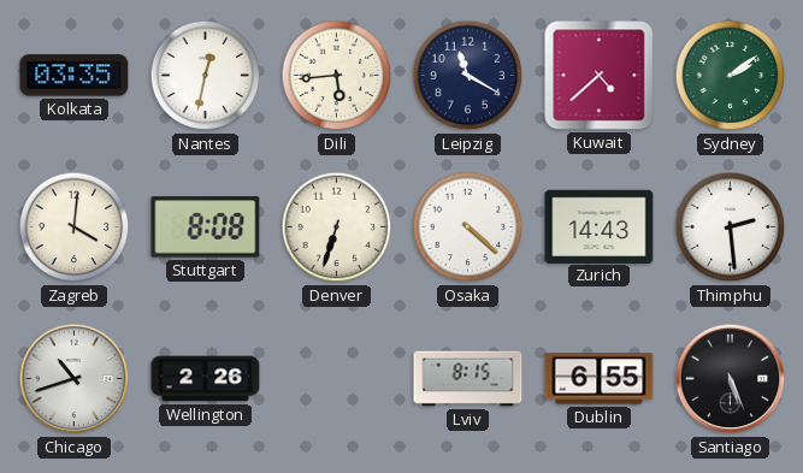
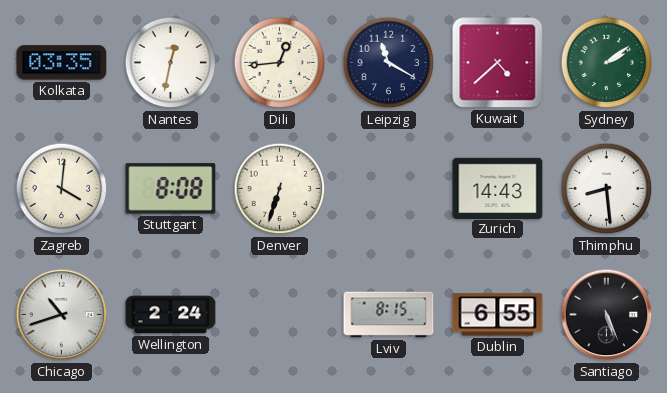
Dili: 5:44 -> 12:44
Osaka: 4:22 -> none
Thimphu: 2:29 -> 8:29
Wellington: 2:26 -> 2:24
